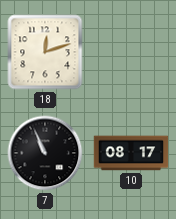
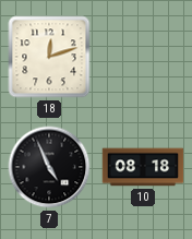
7: 10:56 -> 4:56
10: 08:17 -> 08:18
